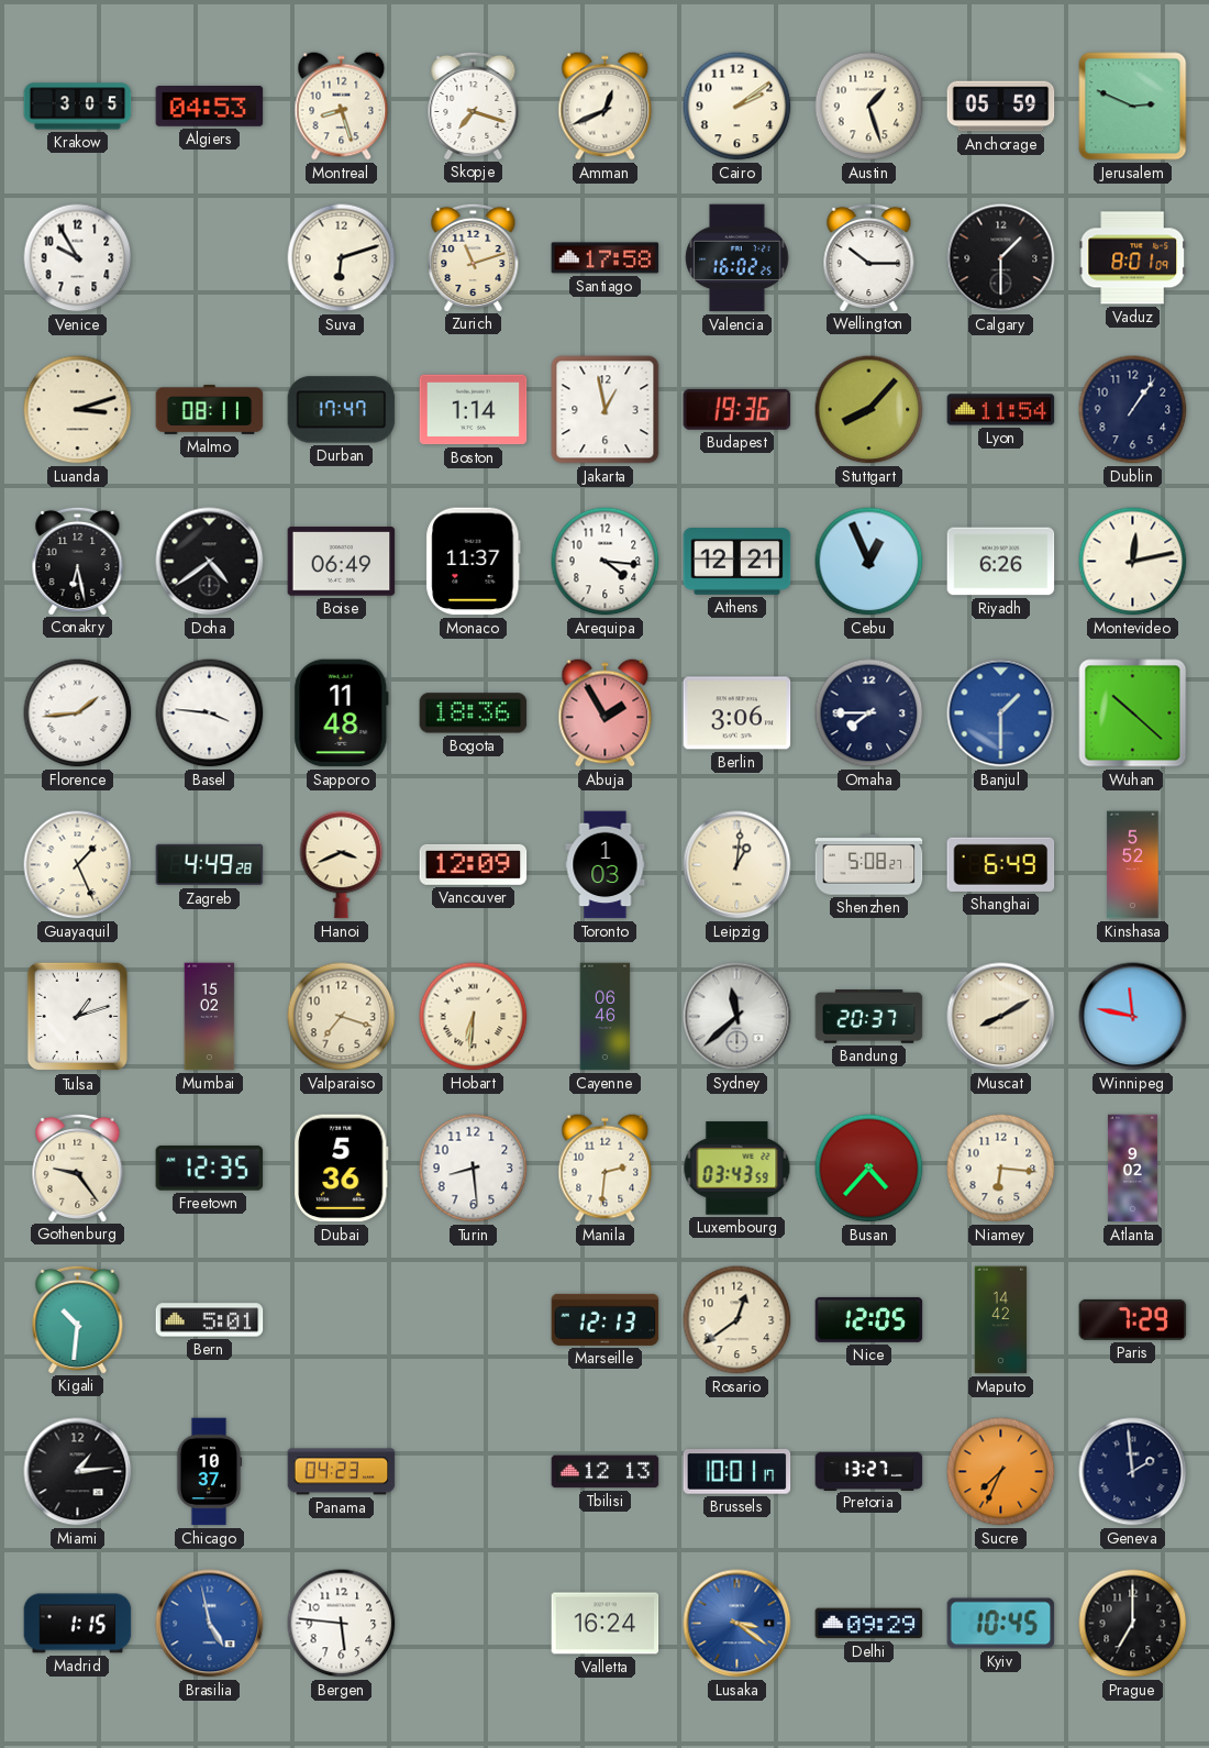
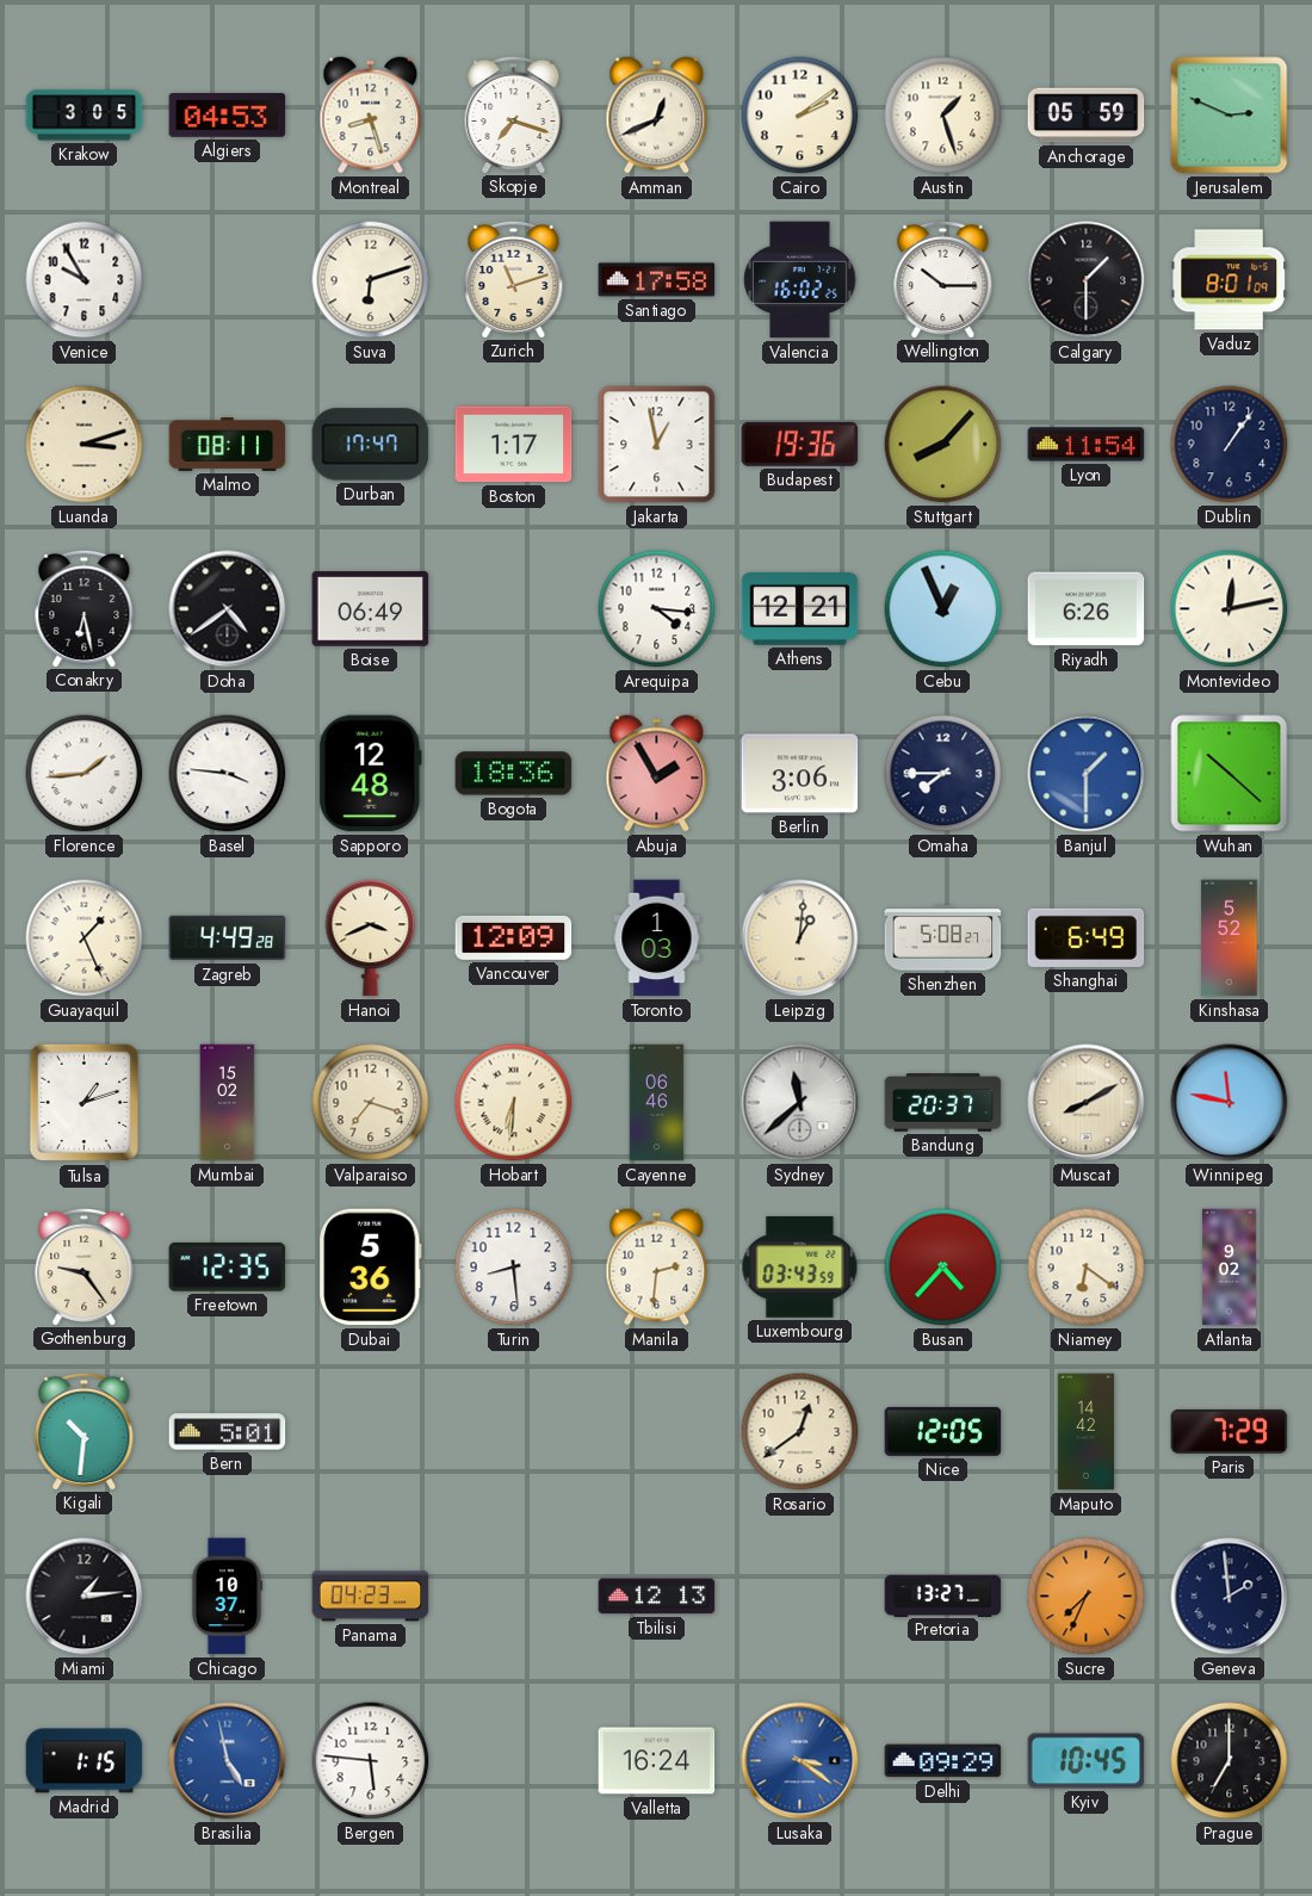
Boston: 1:14 -> 1:17
Monaco: 11:37 -> none
Sapporo: 11:48 -> 12:48
Niamey: 6:16 -> 6:21
Marseille: 12:13 -> none
Brussels: 10:01 -> none
